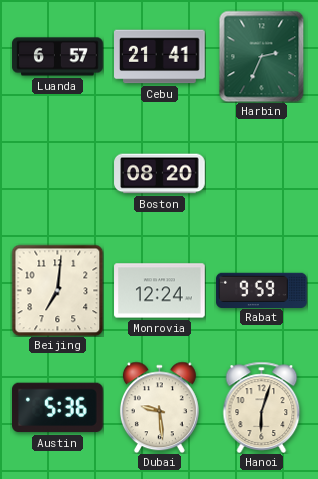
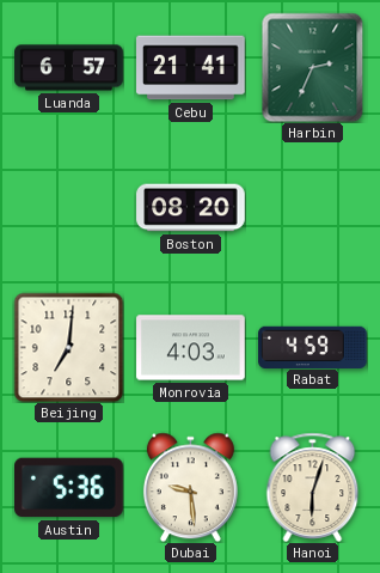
Monrovia: 12:24 -> 4:03
Rabat: 9:59 -> 4:59
